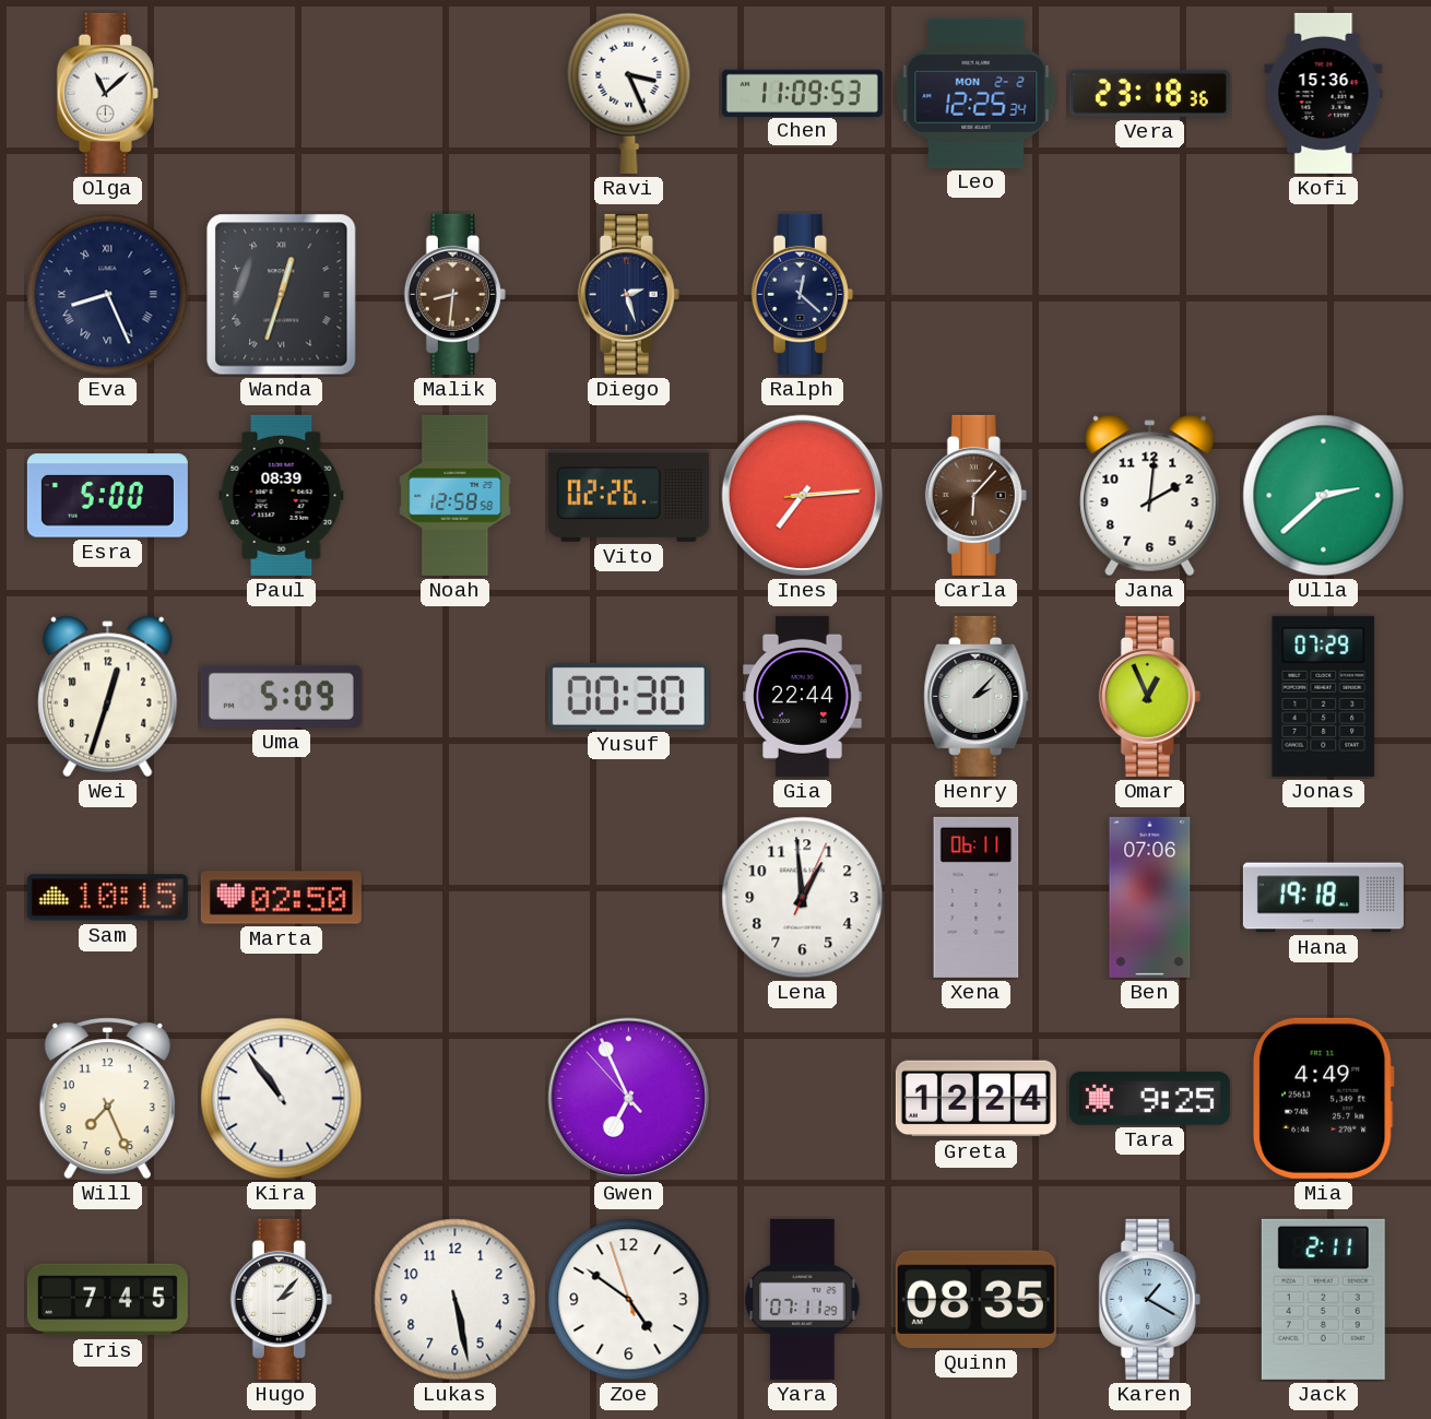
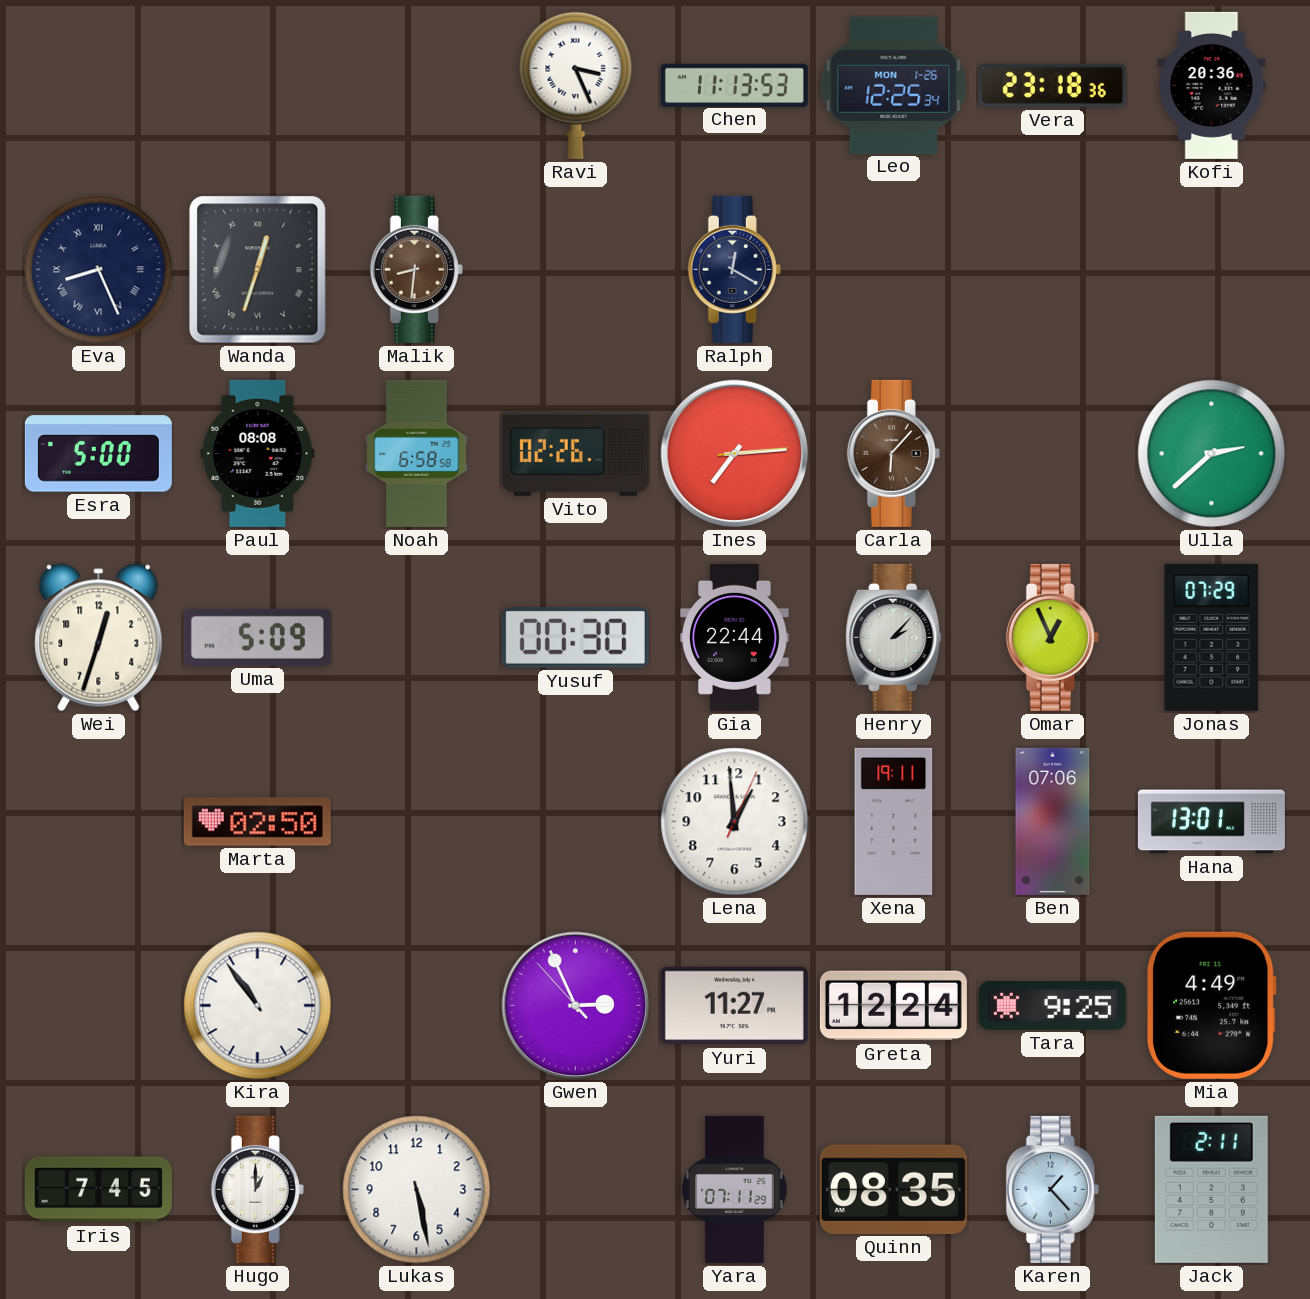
Olga: 11:08 -> none
Chen: 11:09 -> 11:13
Leo date: MON 2-2 -> MON 1-26
Kofi: 15:36 -> 20:36
Diego: 2:27 -> none
Ralph: 12:22 -> 12:20
Paul: 08:39 -> 08:08
Noah: 12:58 -> 6:58
Jana: 2:01 -> none
Sam: 10:15 -> none
Xena: 06:11 -> 19:11
Hana: 19:18 -> 13:01
Will: 7:26 -> none
Gwen: 6:55 -> 2:55
Yuri: none -> 11:27
Hugo: 2:07 -> 1:00
Zoe: 4:50 -> none
Karen: 1:20 -> 1:23
